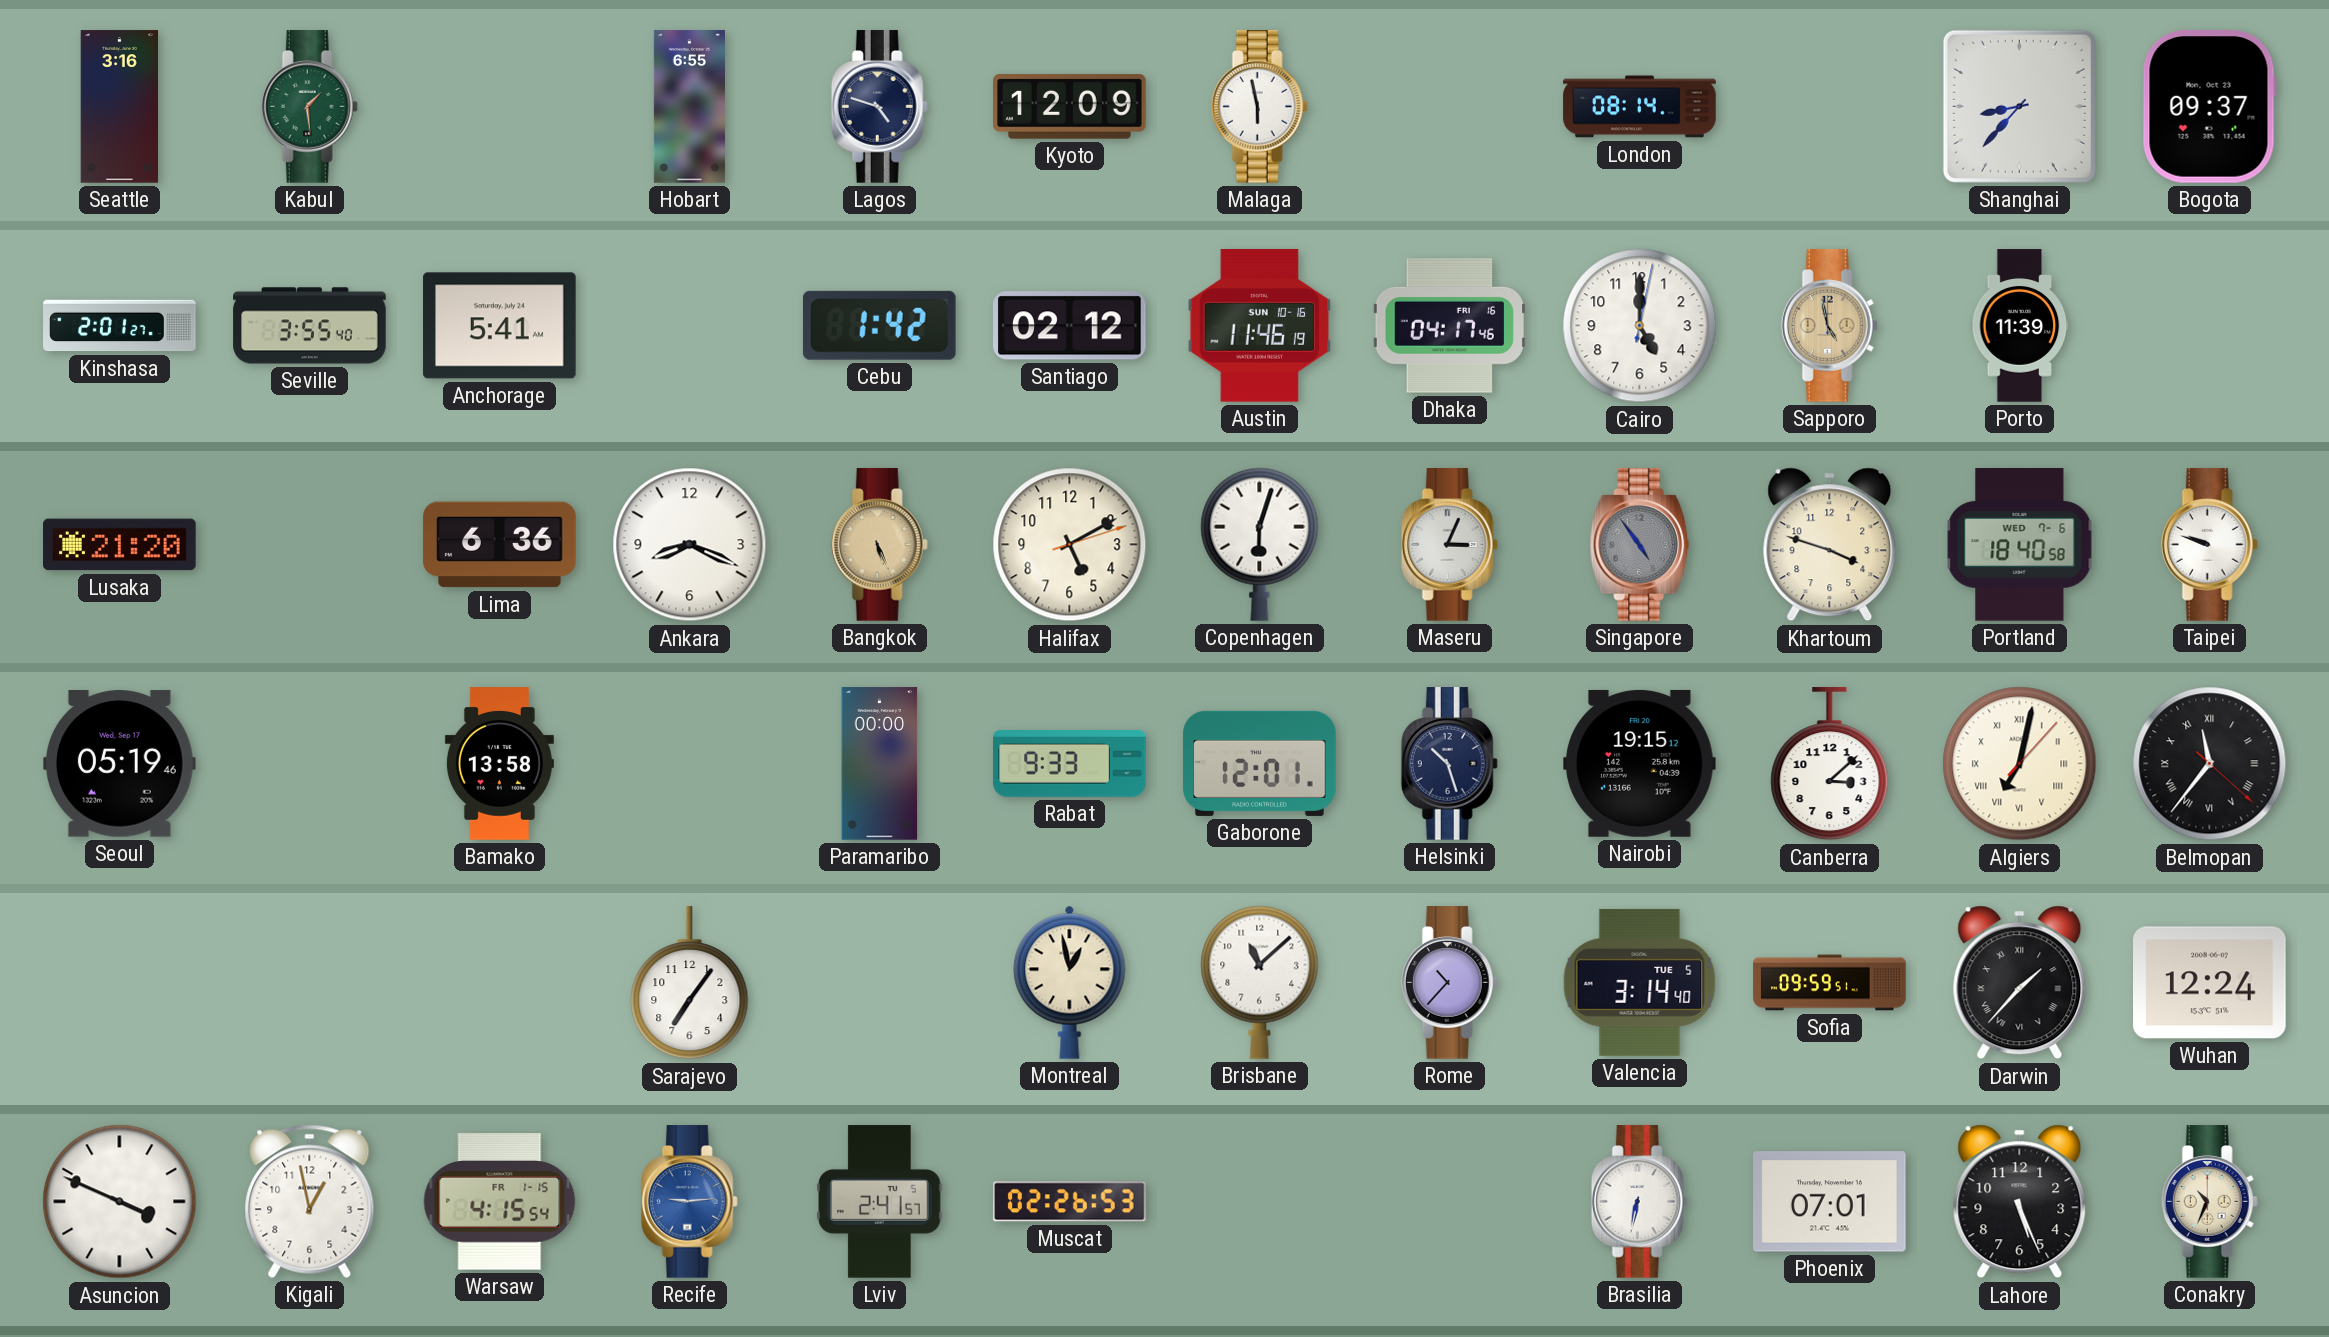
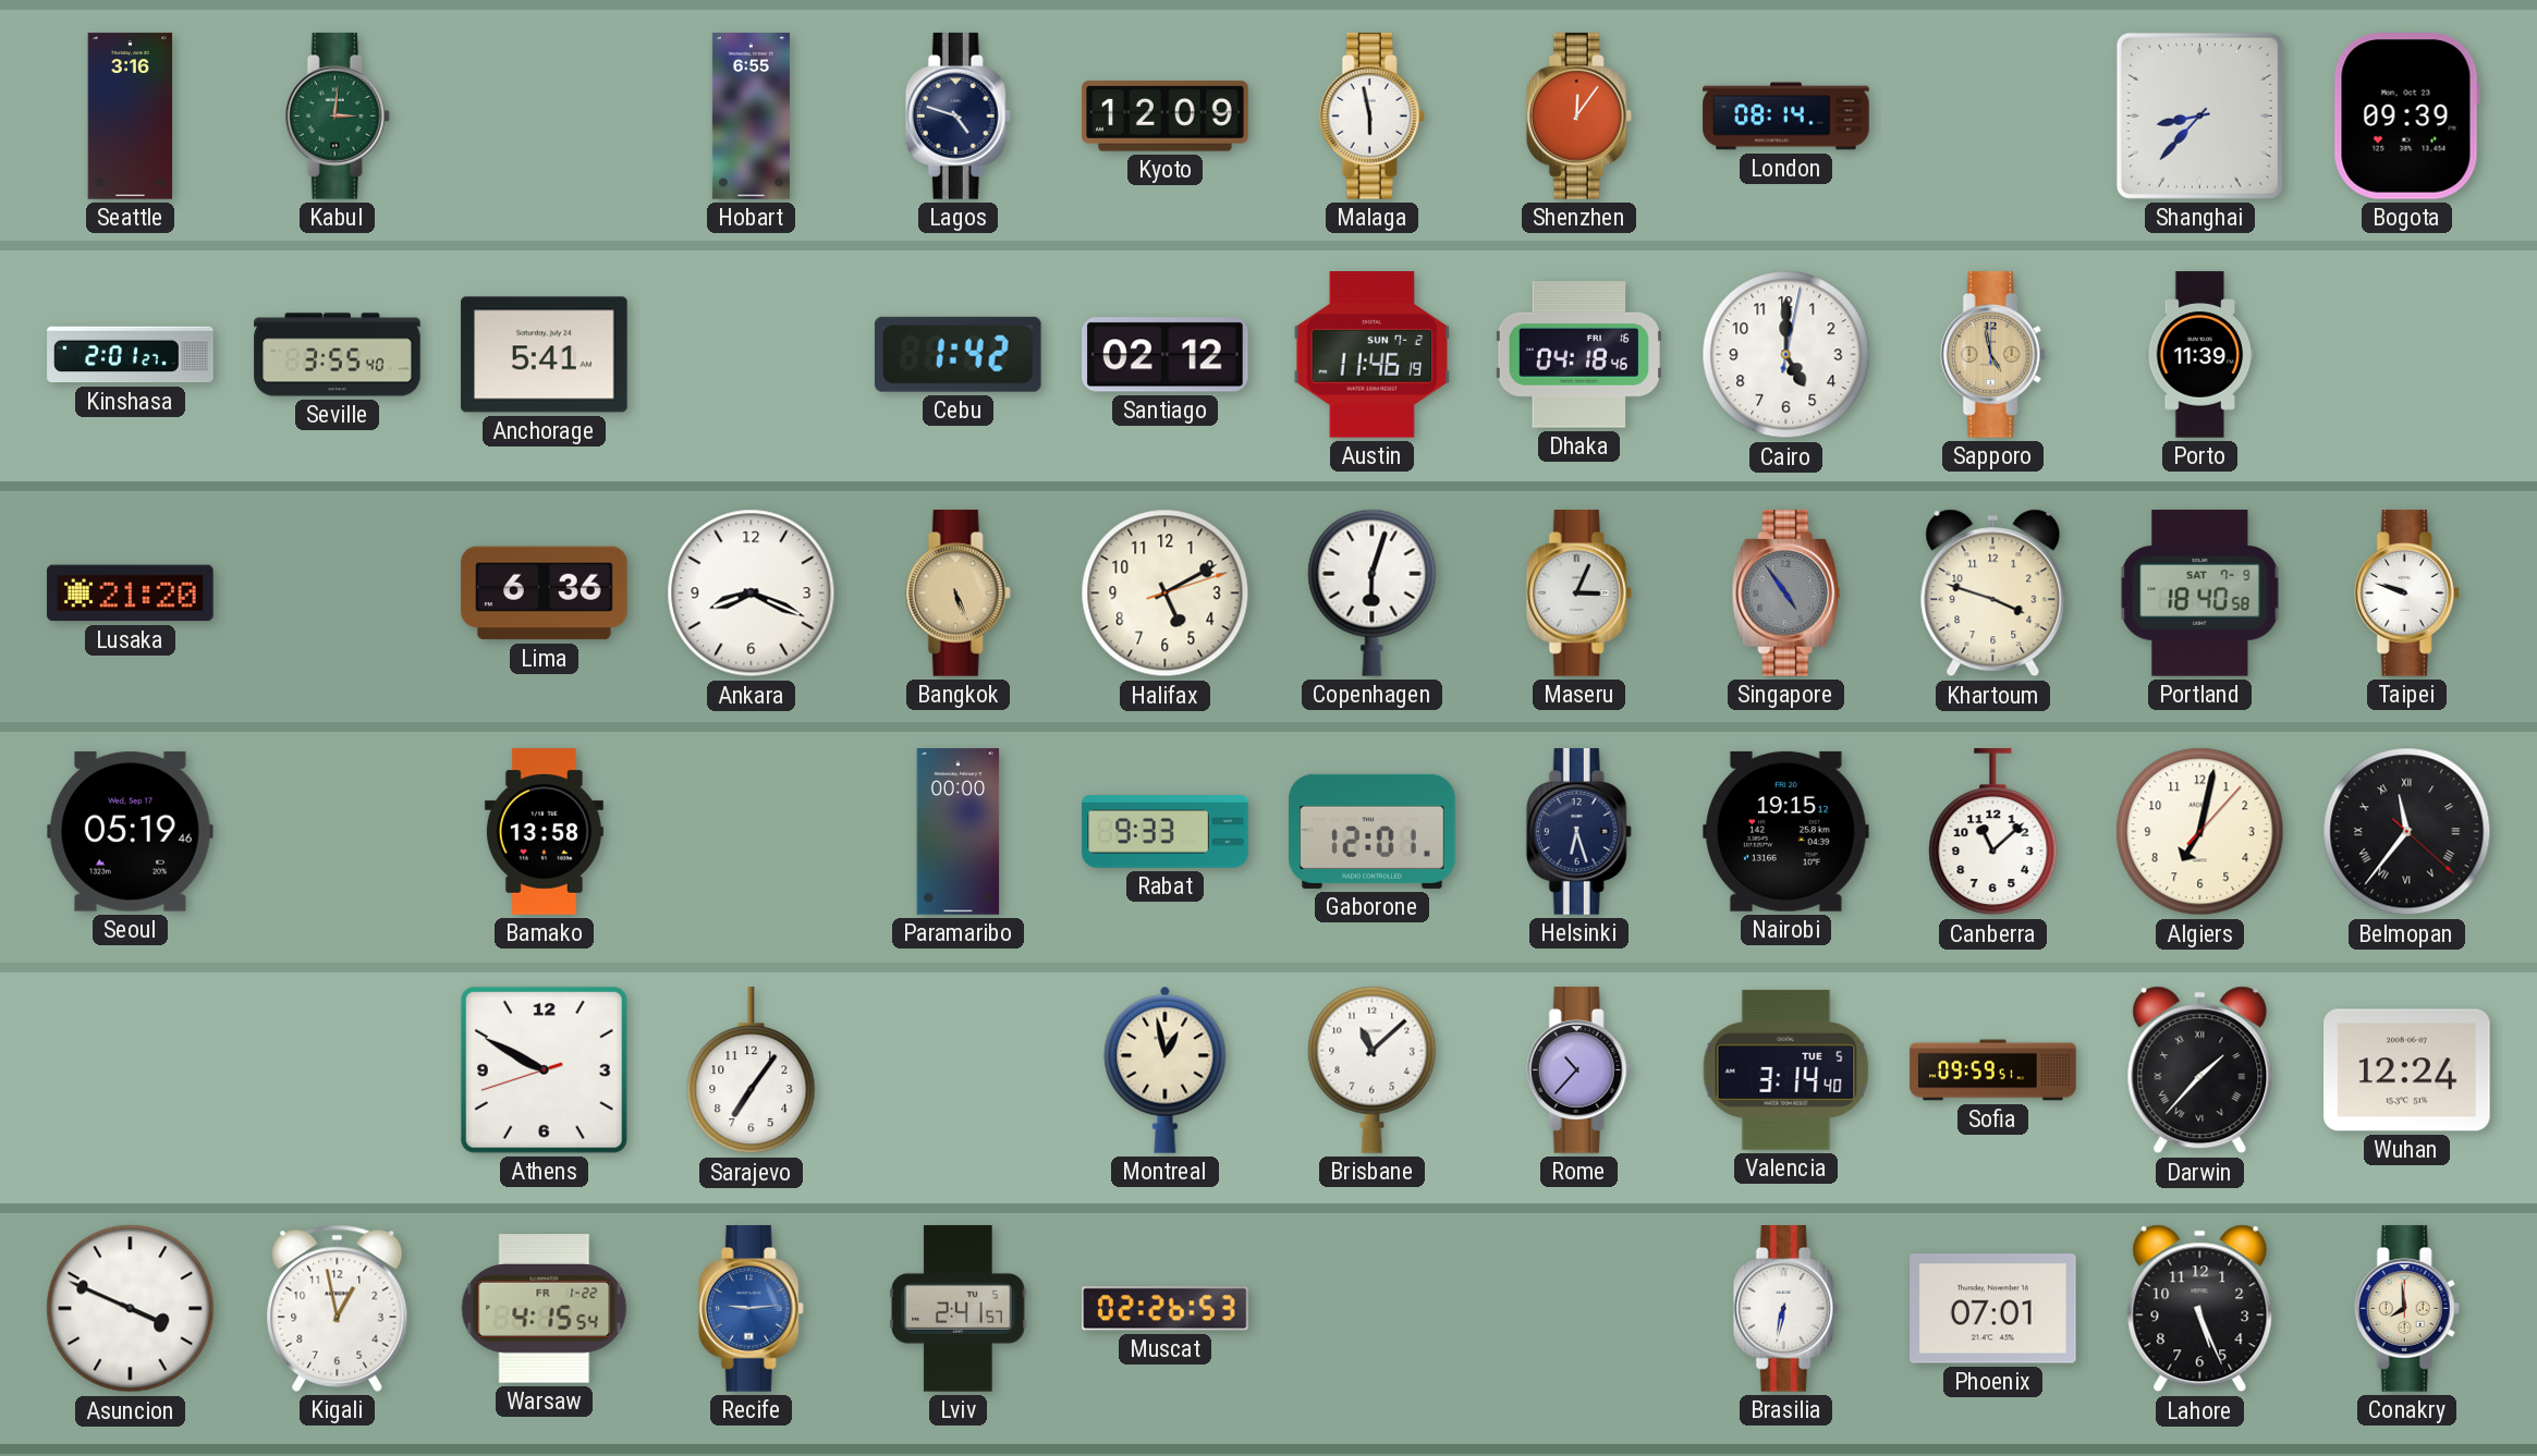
Kabul: 1:29 -> 3:01
Shenzhen: none -> 12:06
Bogota: 09:37 -> 09:39
Austin date: SUN 10-16 -> SUN 7-2
Dhaka: 04:17 -> 04:18
Portland date: WED 7-6 -> SAT 7-9
Helsinki: 10:27 -> 6:27
Canberra: 3:08 -> 11:08
Algiers numerals: Roman -> Arabic
Athens: none -> 9:49
Warsaw date: FR 1-15 -> FR 1-22
Conakry: 10:34 -> 7:59
